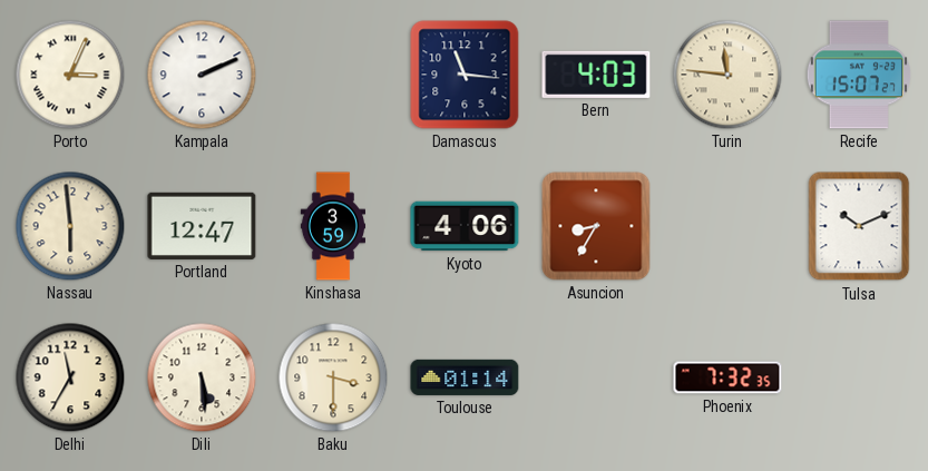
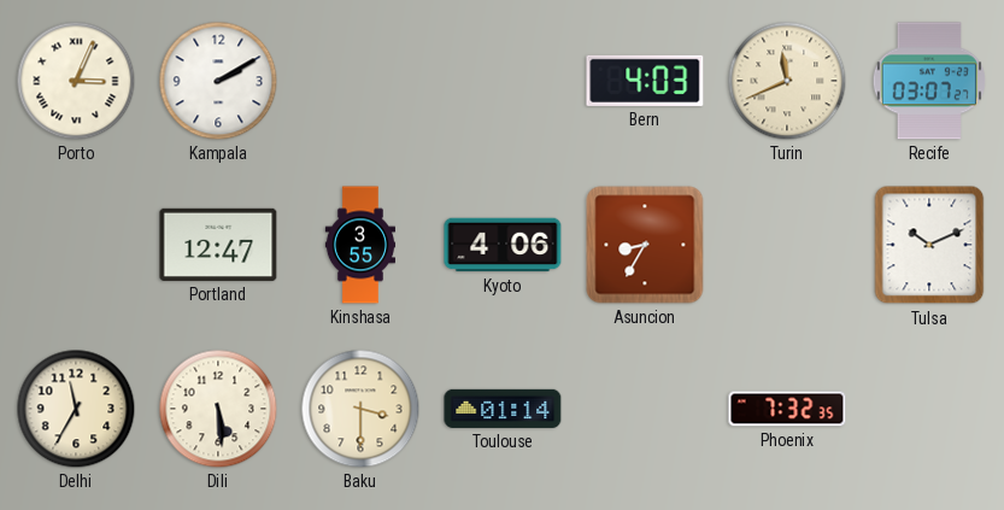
Kampala: 2:11 -> 2:10
Damascus: 11:16 -> none
Turin: 11:46 -> 11:41
Recife: 15:07 -> 03:07
Nassau: 5:59 -> none
Kinshasa: 3:59 -> 3:55
